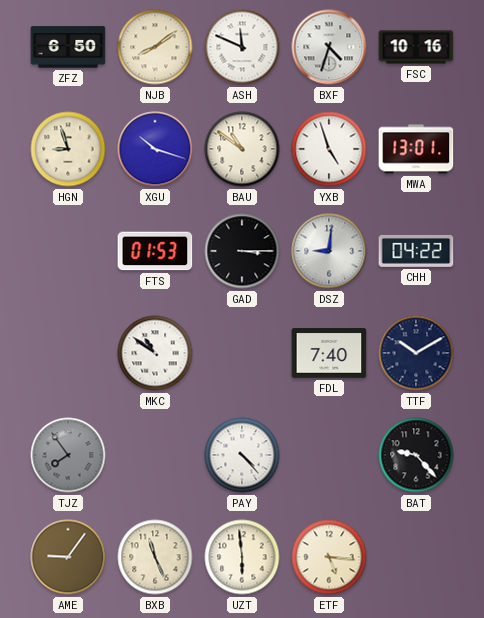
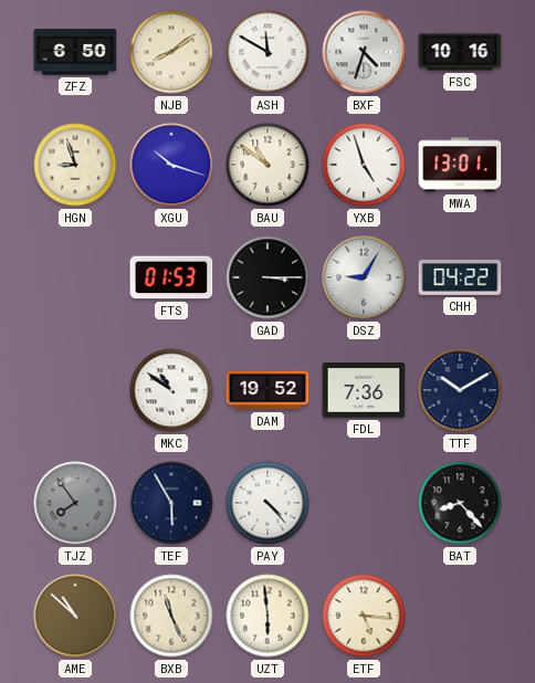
ASH: 11:49 -> 11:50
DSZ: 9:01 -> 9:05
DAM: none -> 19:52
FDL: 7:40 -> 7:36
TEF: none -> 5:55
BAT: 9:23 -> 8:23
AME: 9:06 -> 10:52
